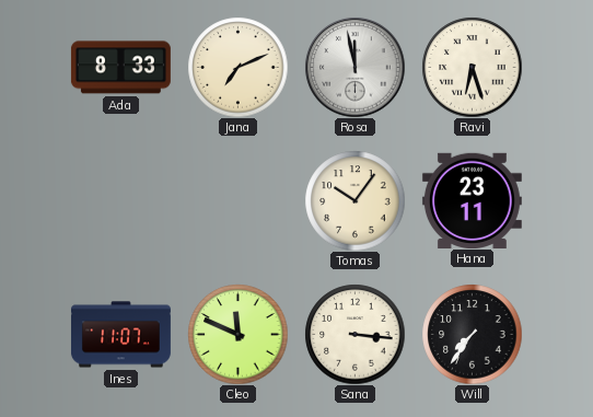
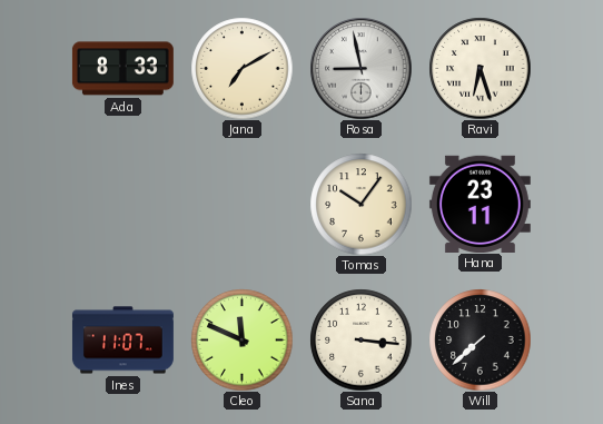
Jana: 7:11 -> 7:10
Rosa: 11:58 -> 8:58
Will: 7:36 -> 7:38
